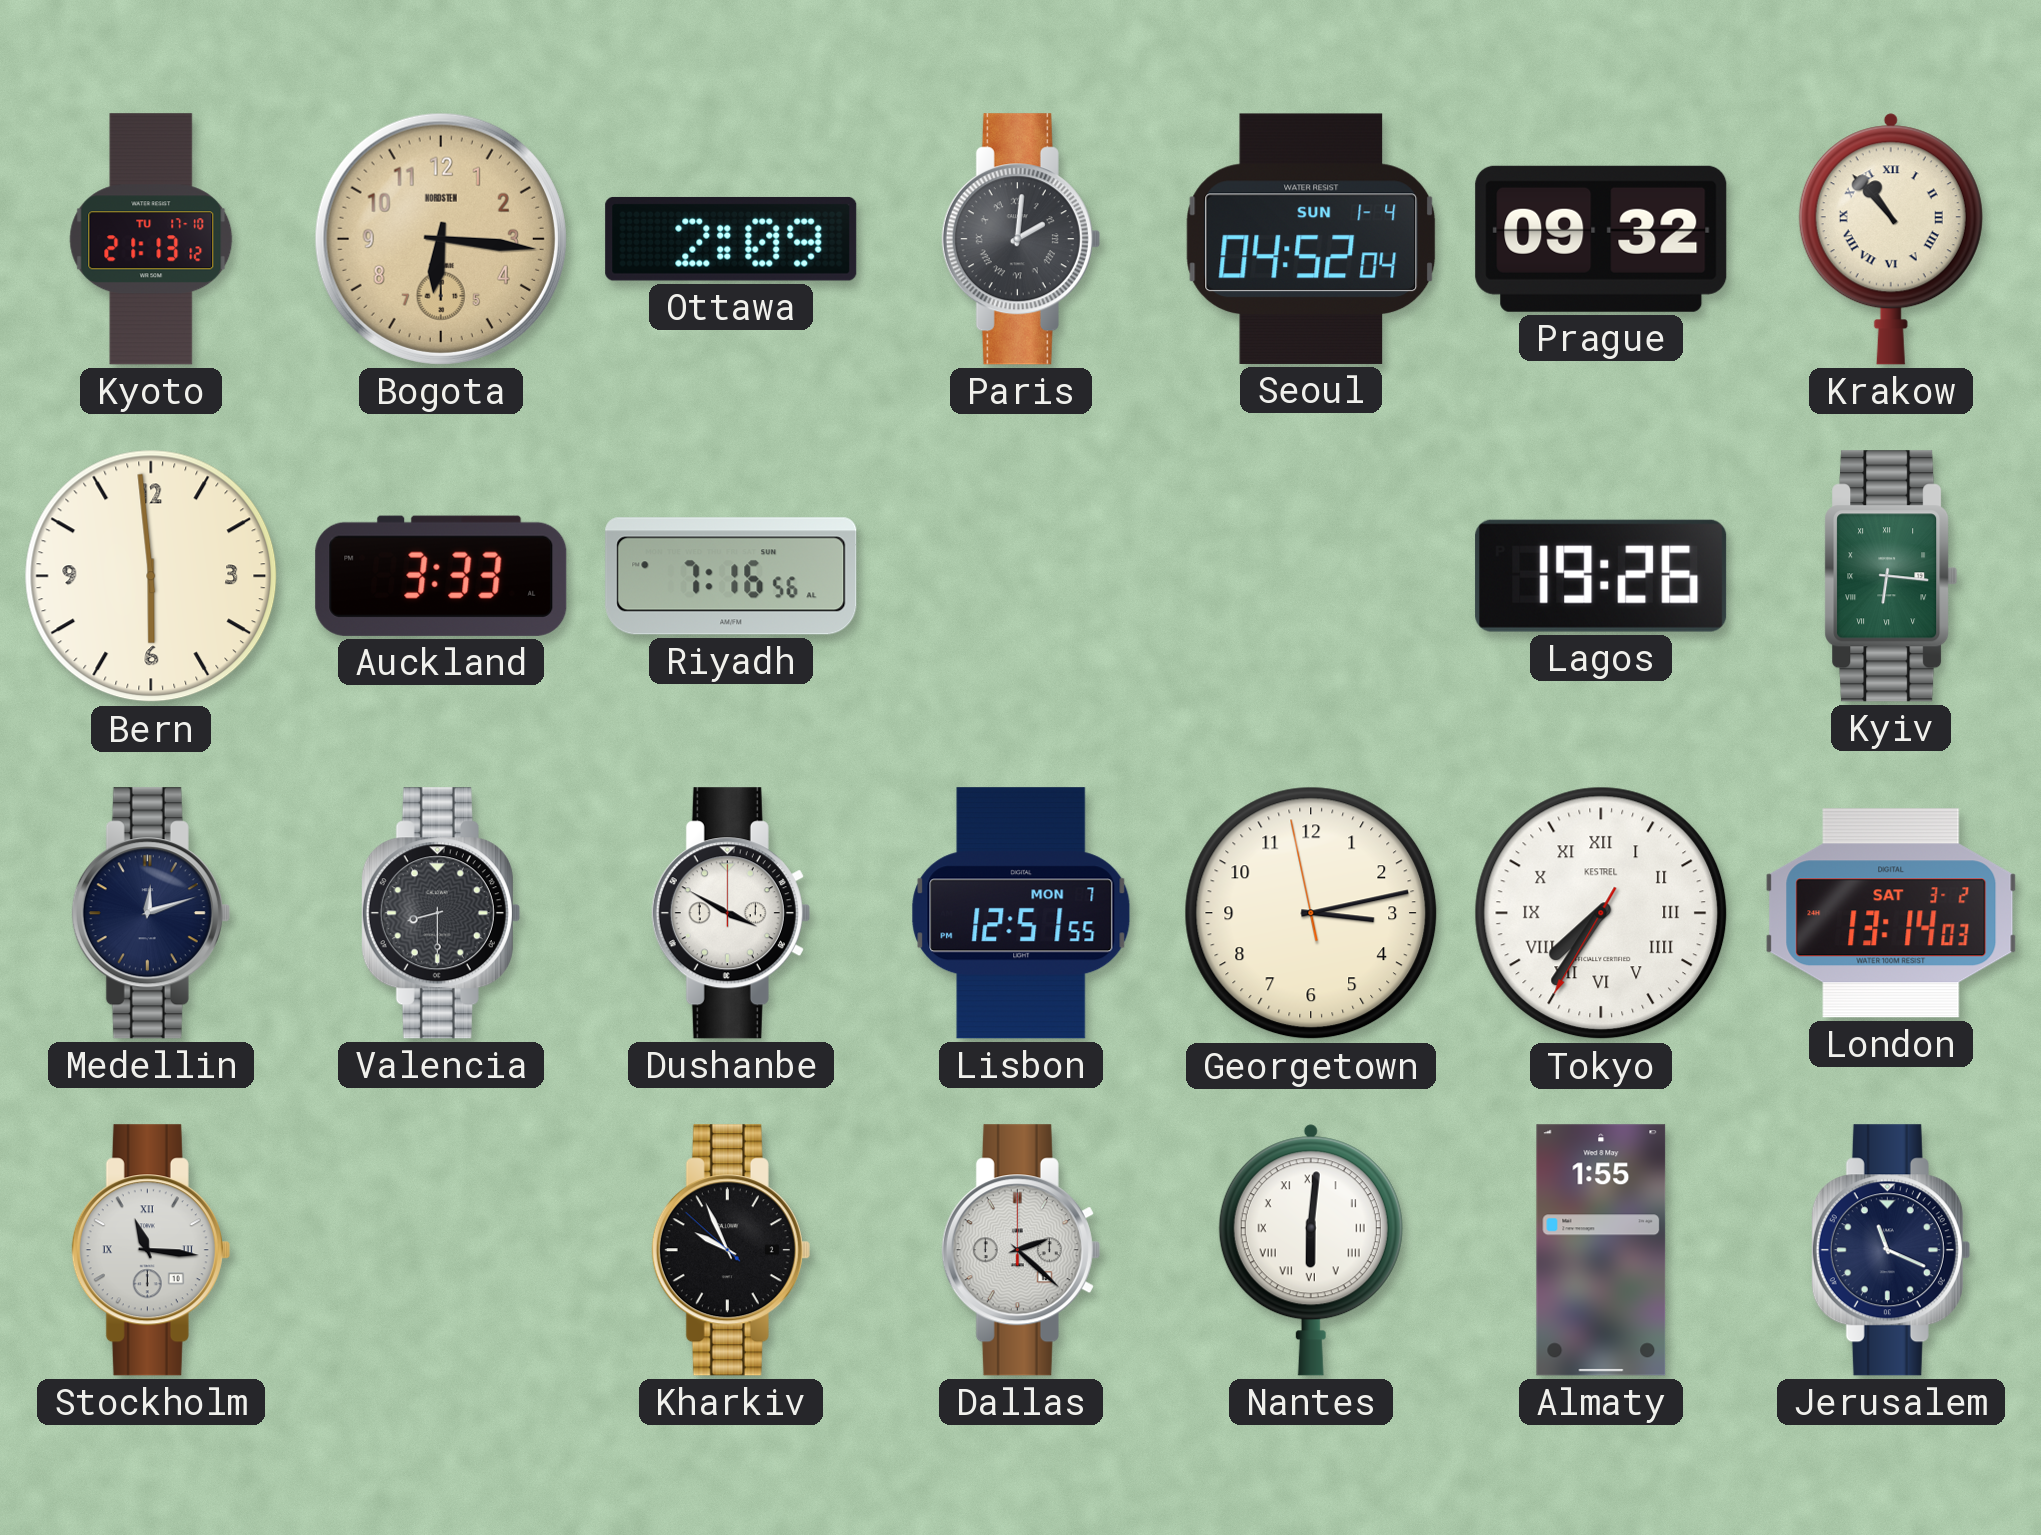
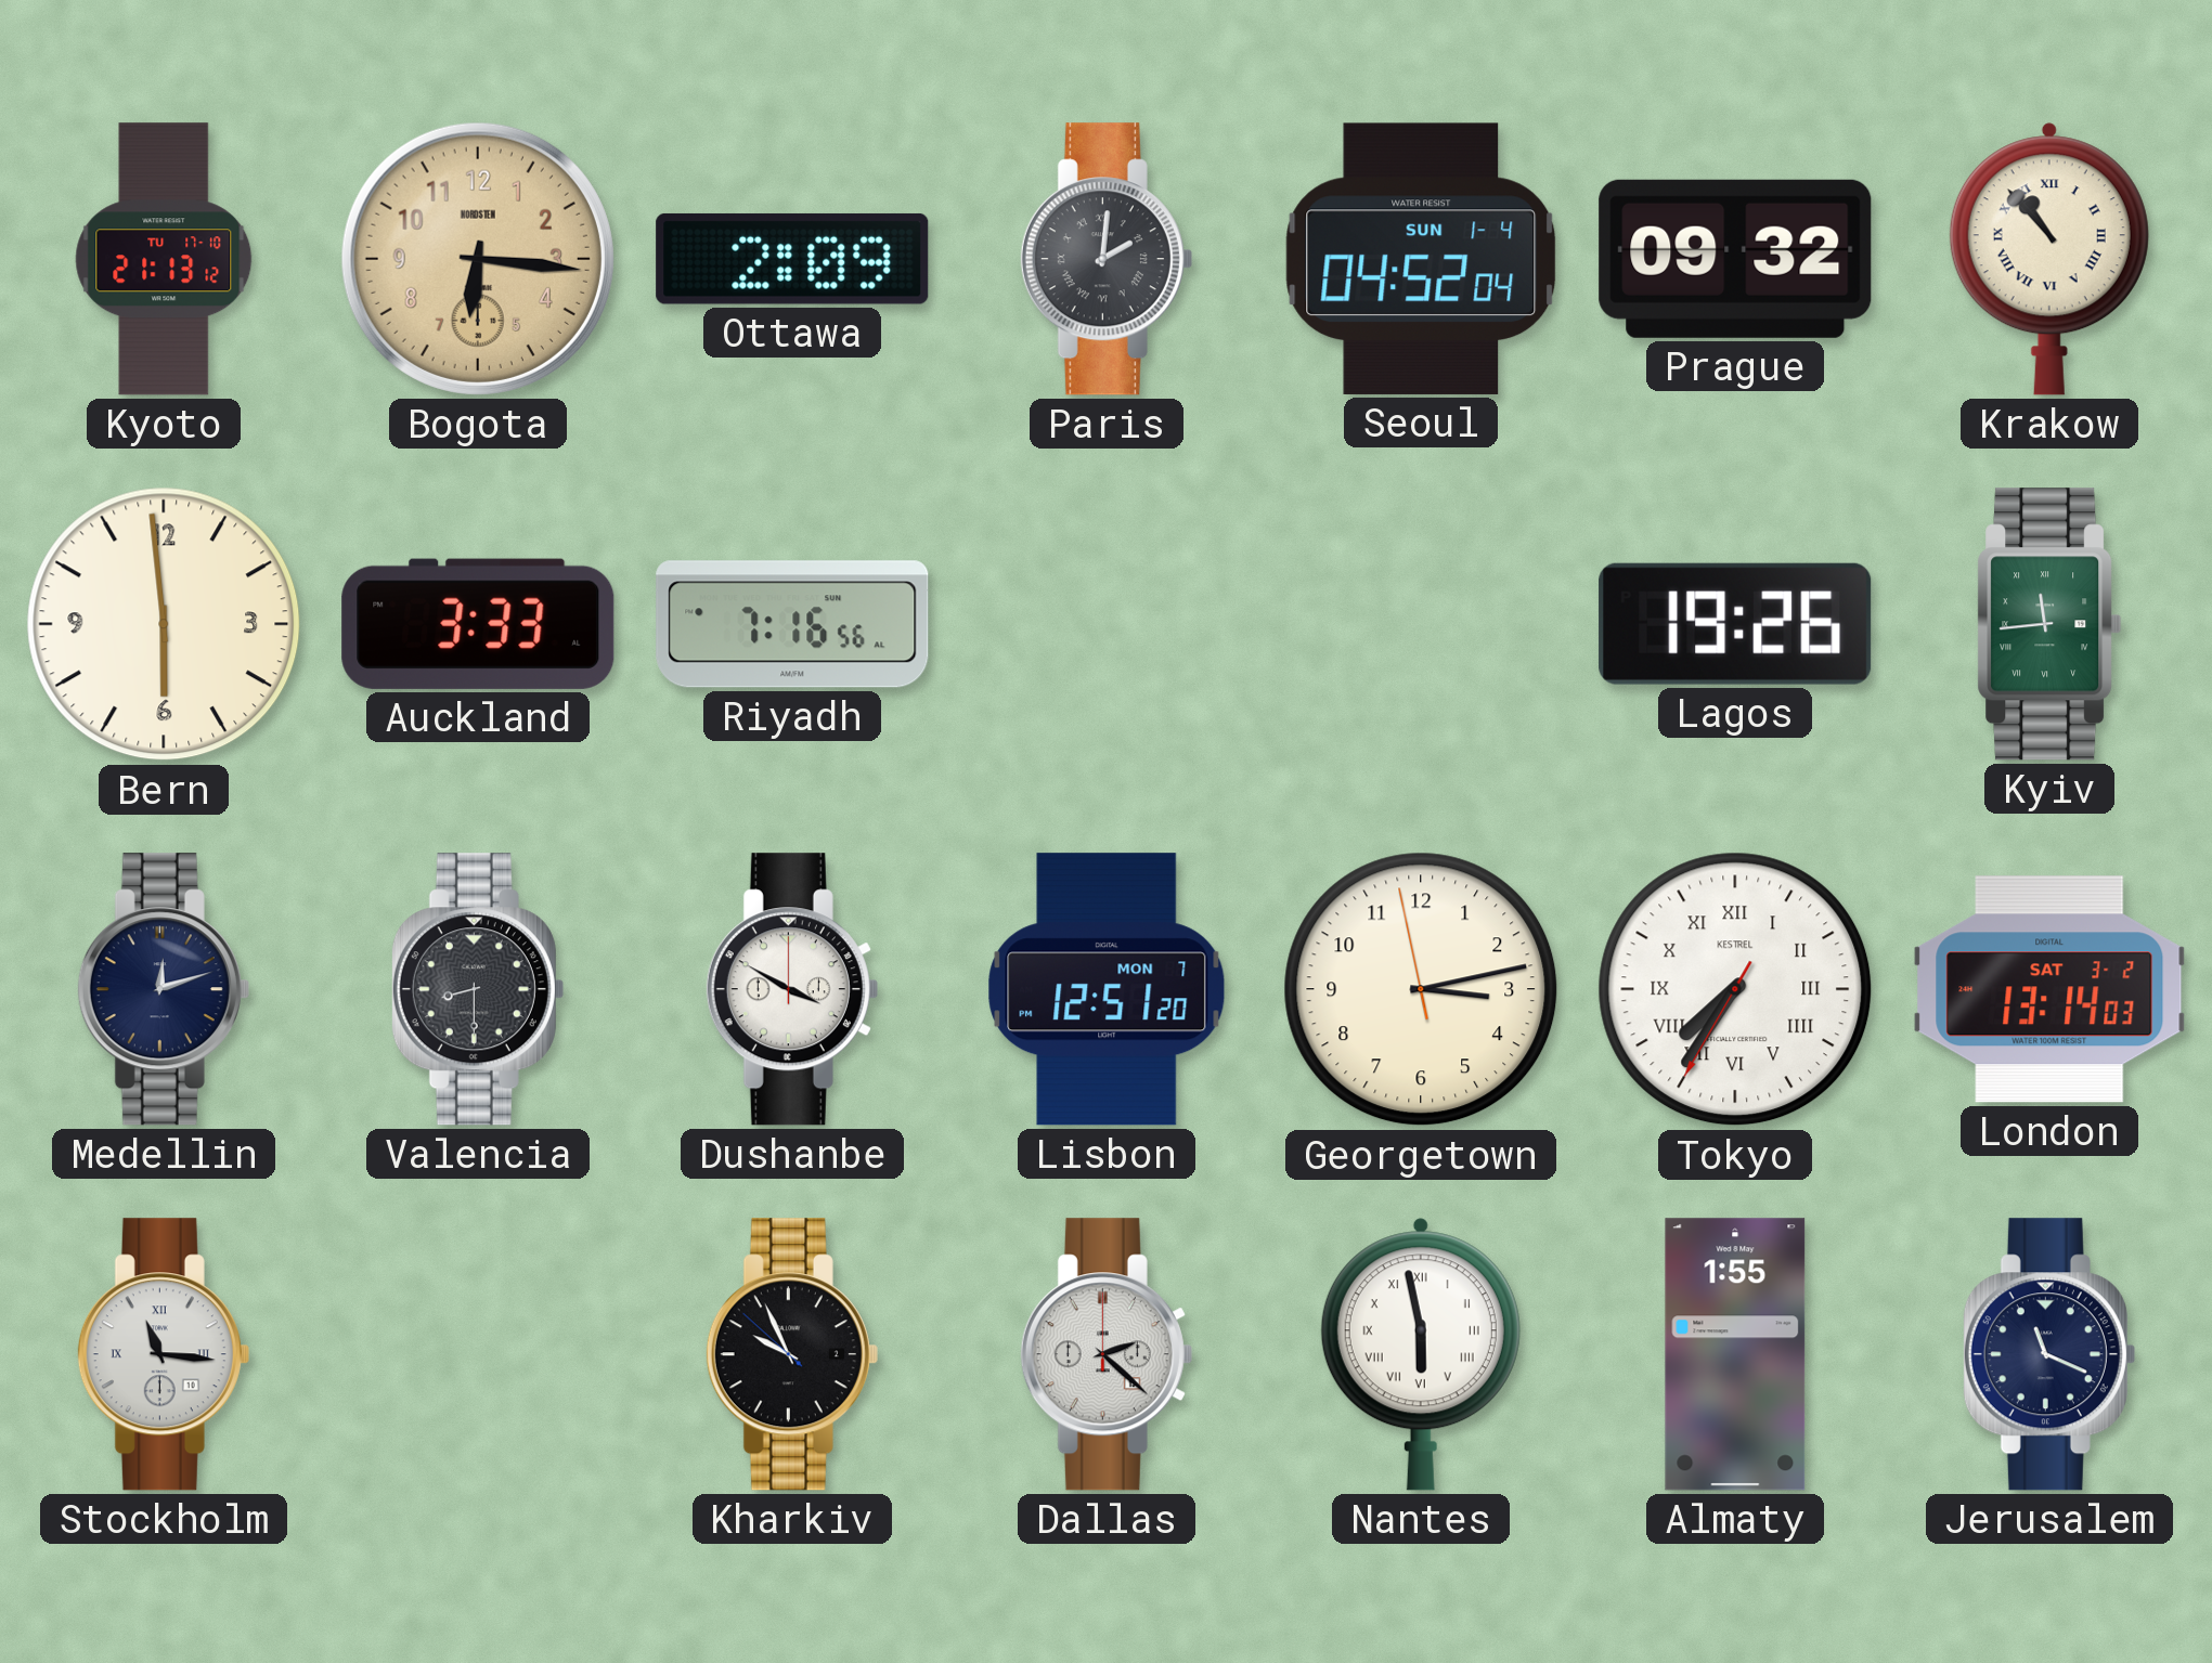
Kyiv: 6:16 -> 11:44
Lisbon: 12:51:55 -> 12:51:20
Nantes: 6:01 -> 5:58
